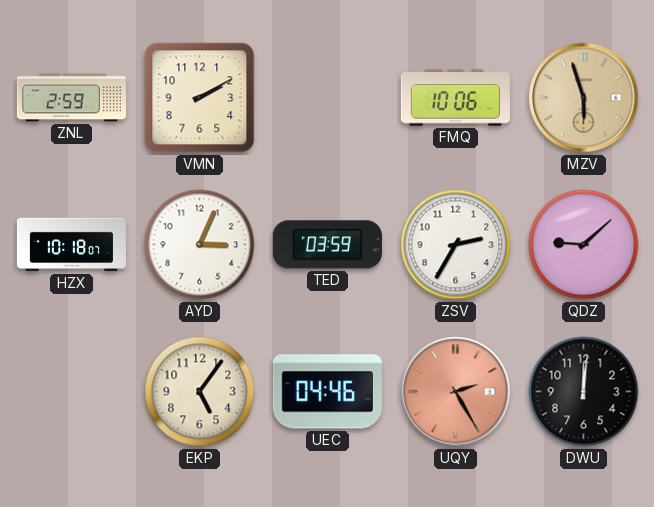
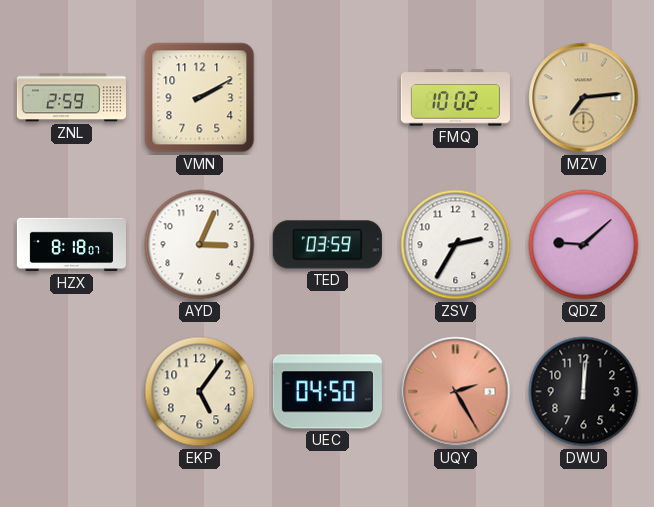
FMQ: 10:06 -> 10:02
MZV: 5:57 -> 7:14
HZX: 10:18 -> 8:18
UEC: 04:46 -> 04:50
